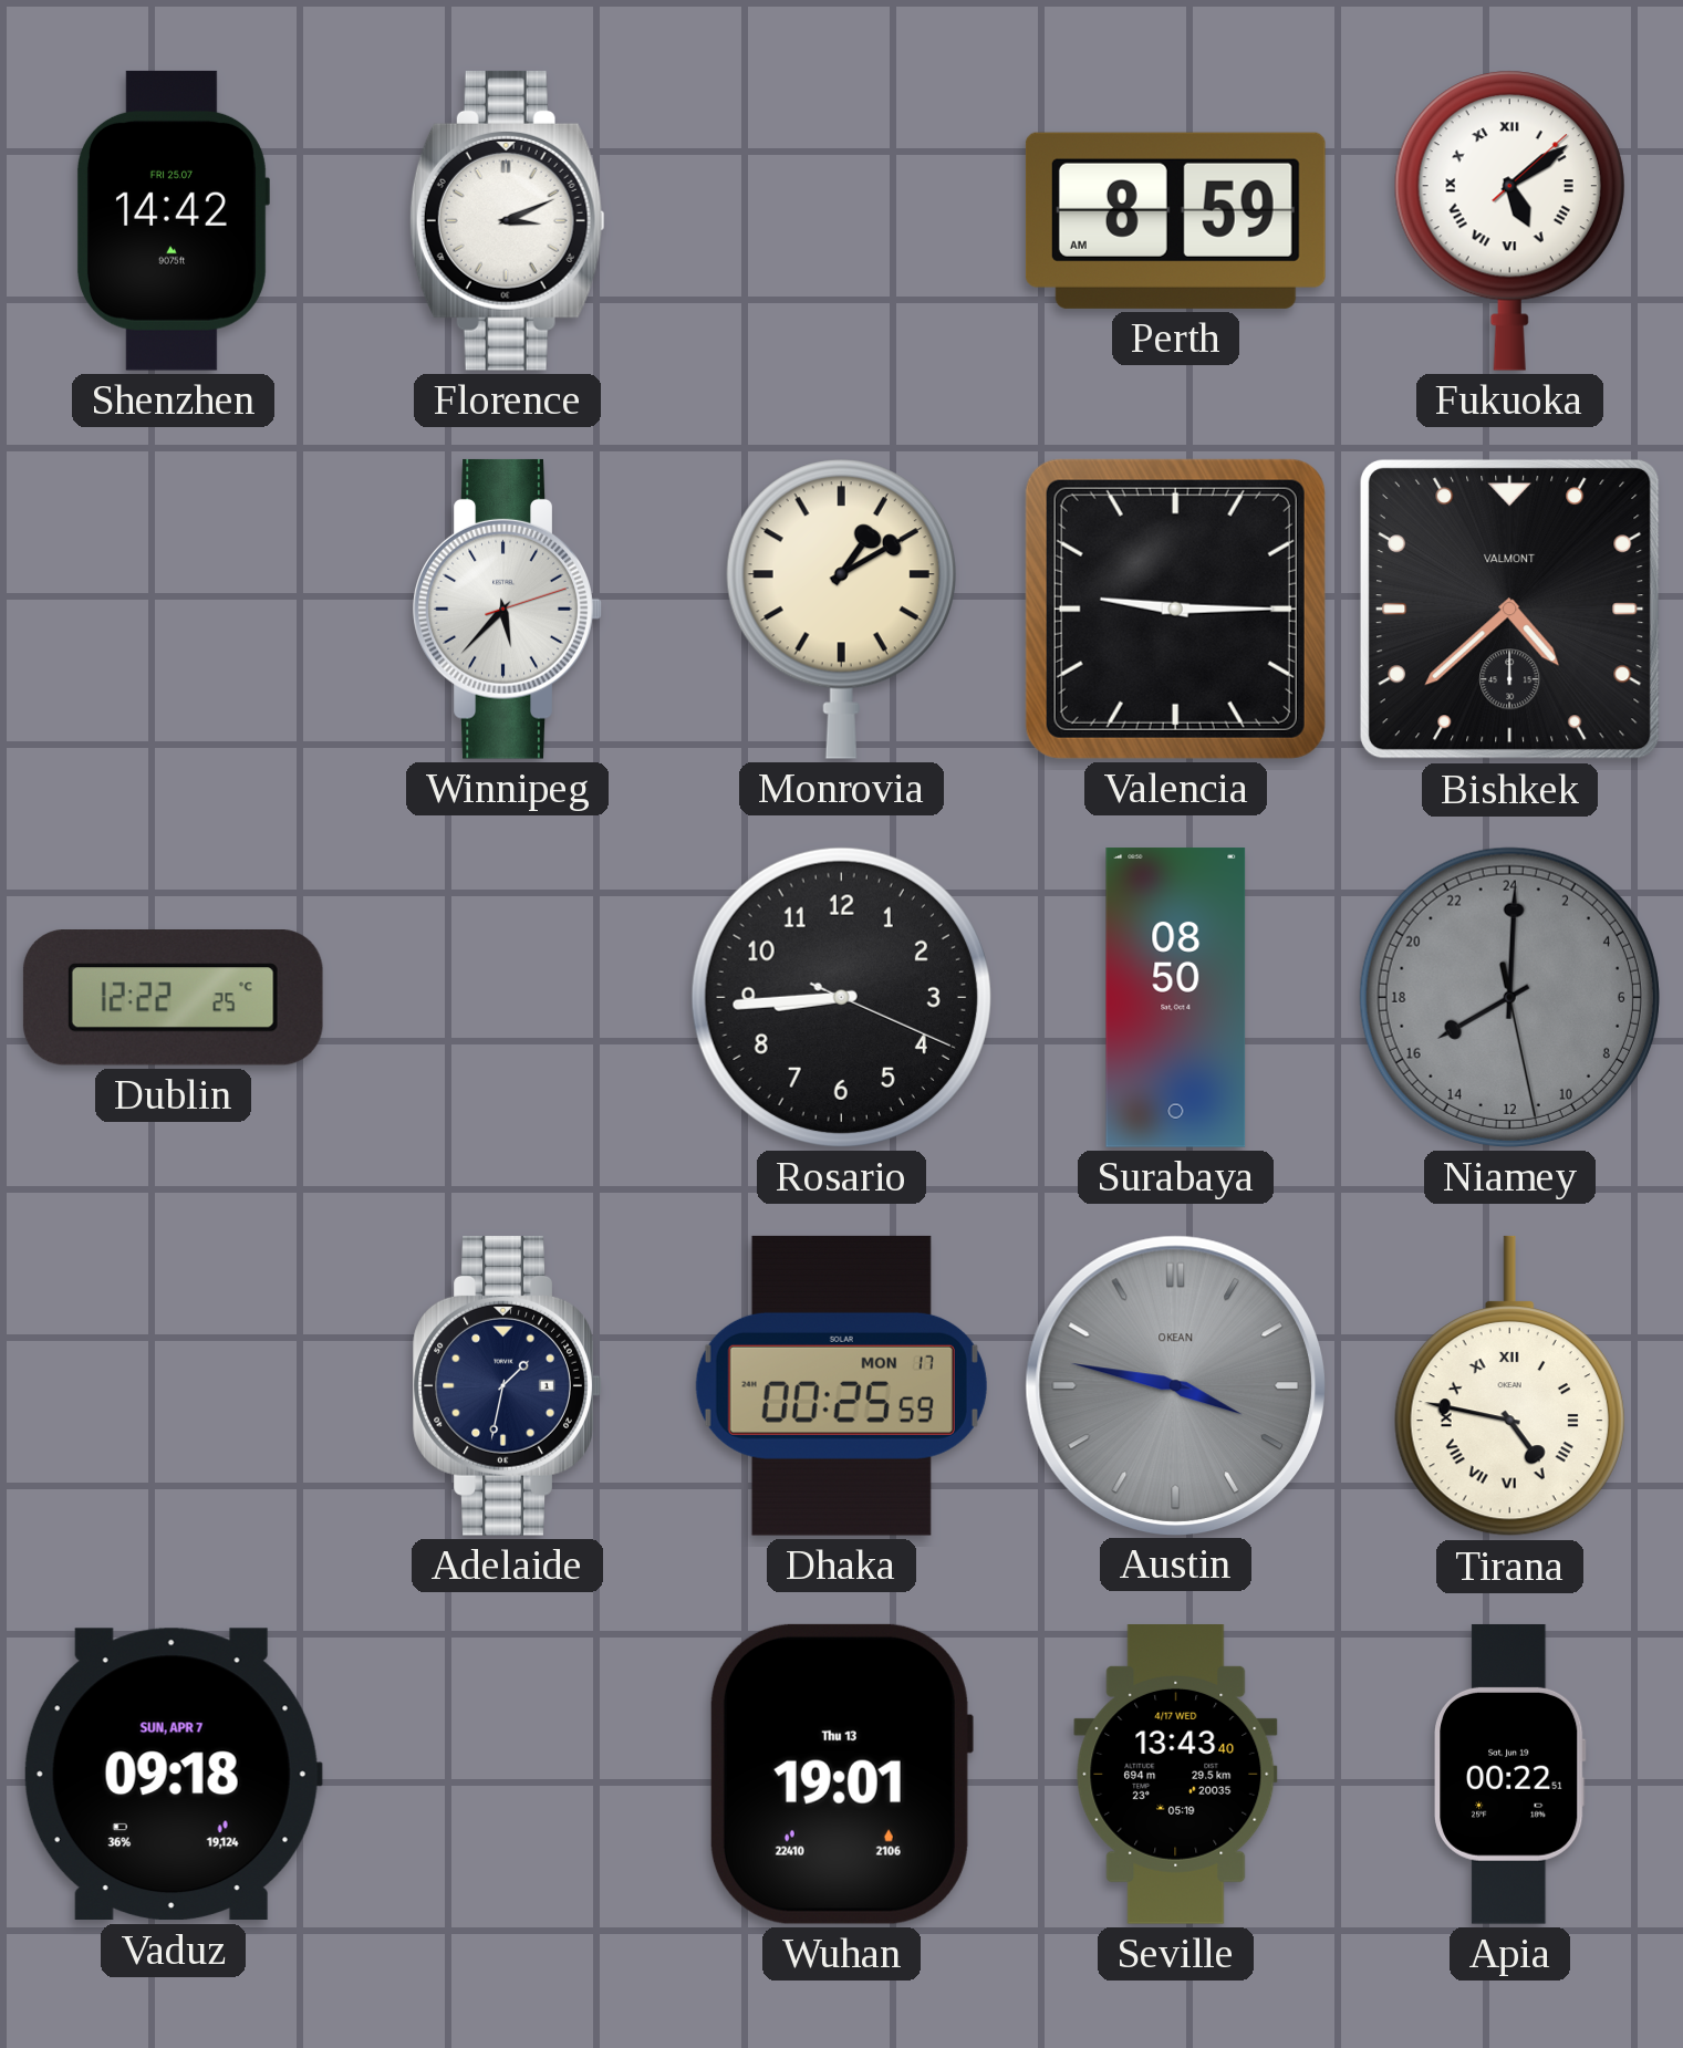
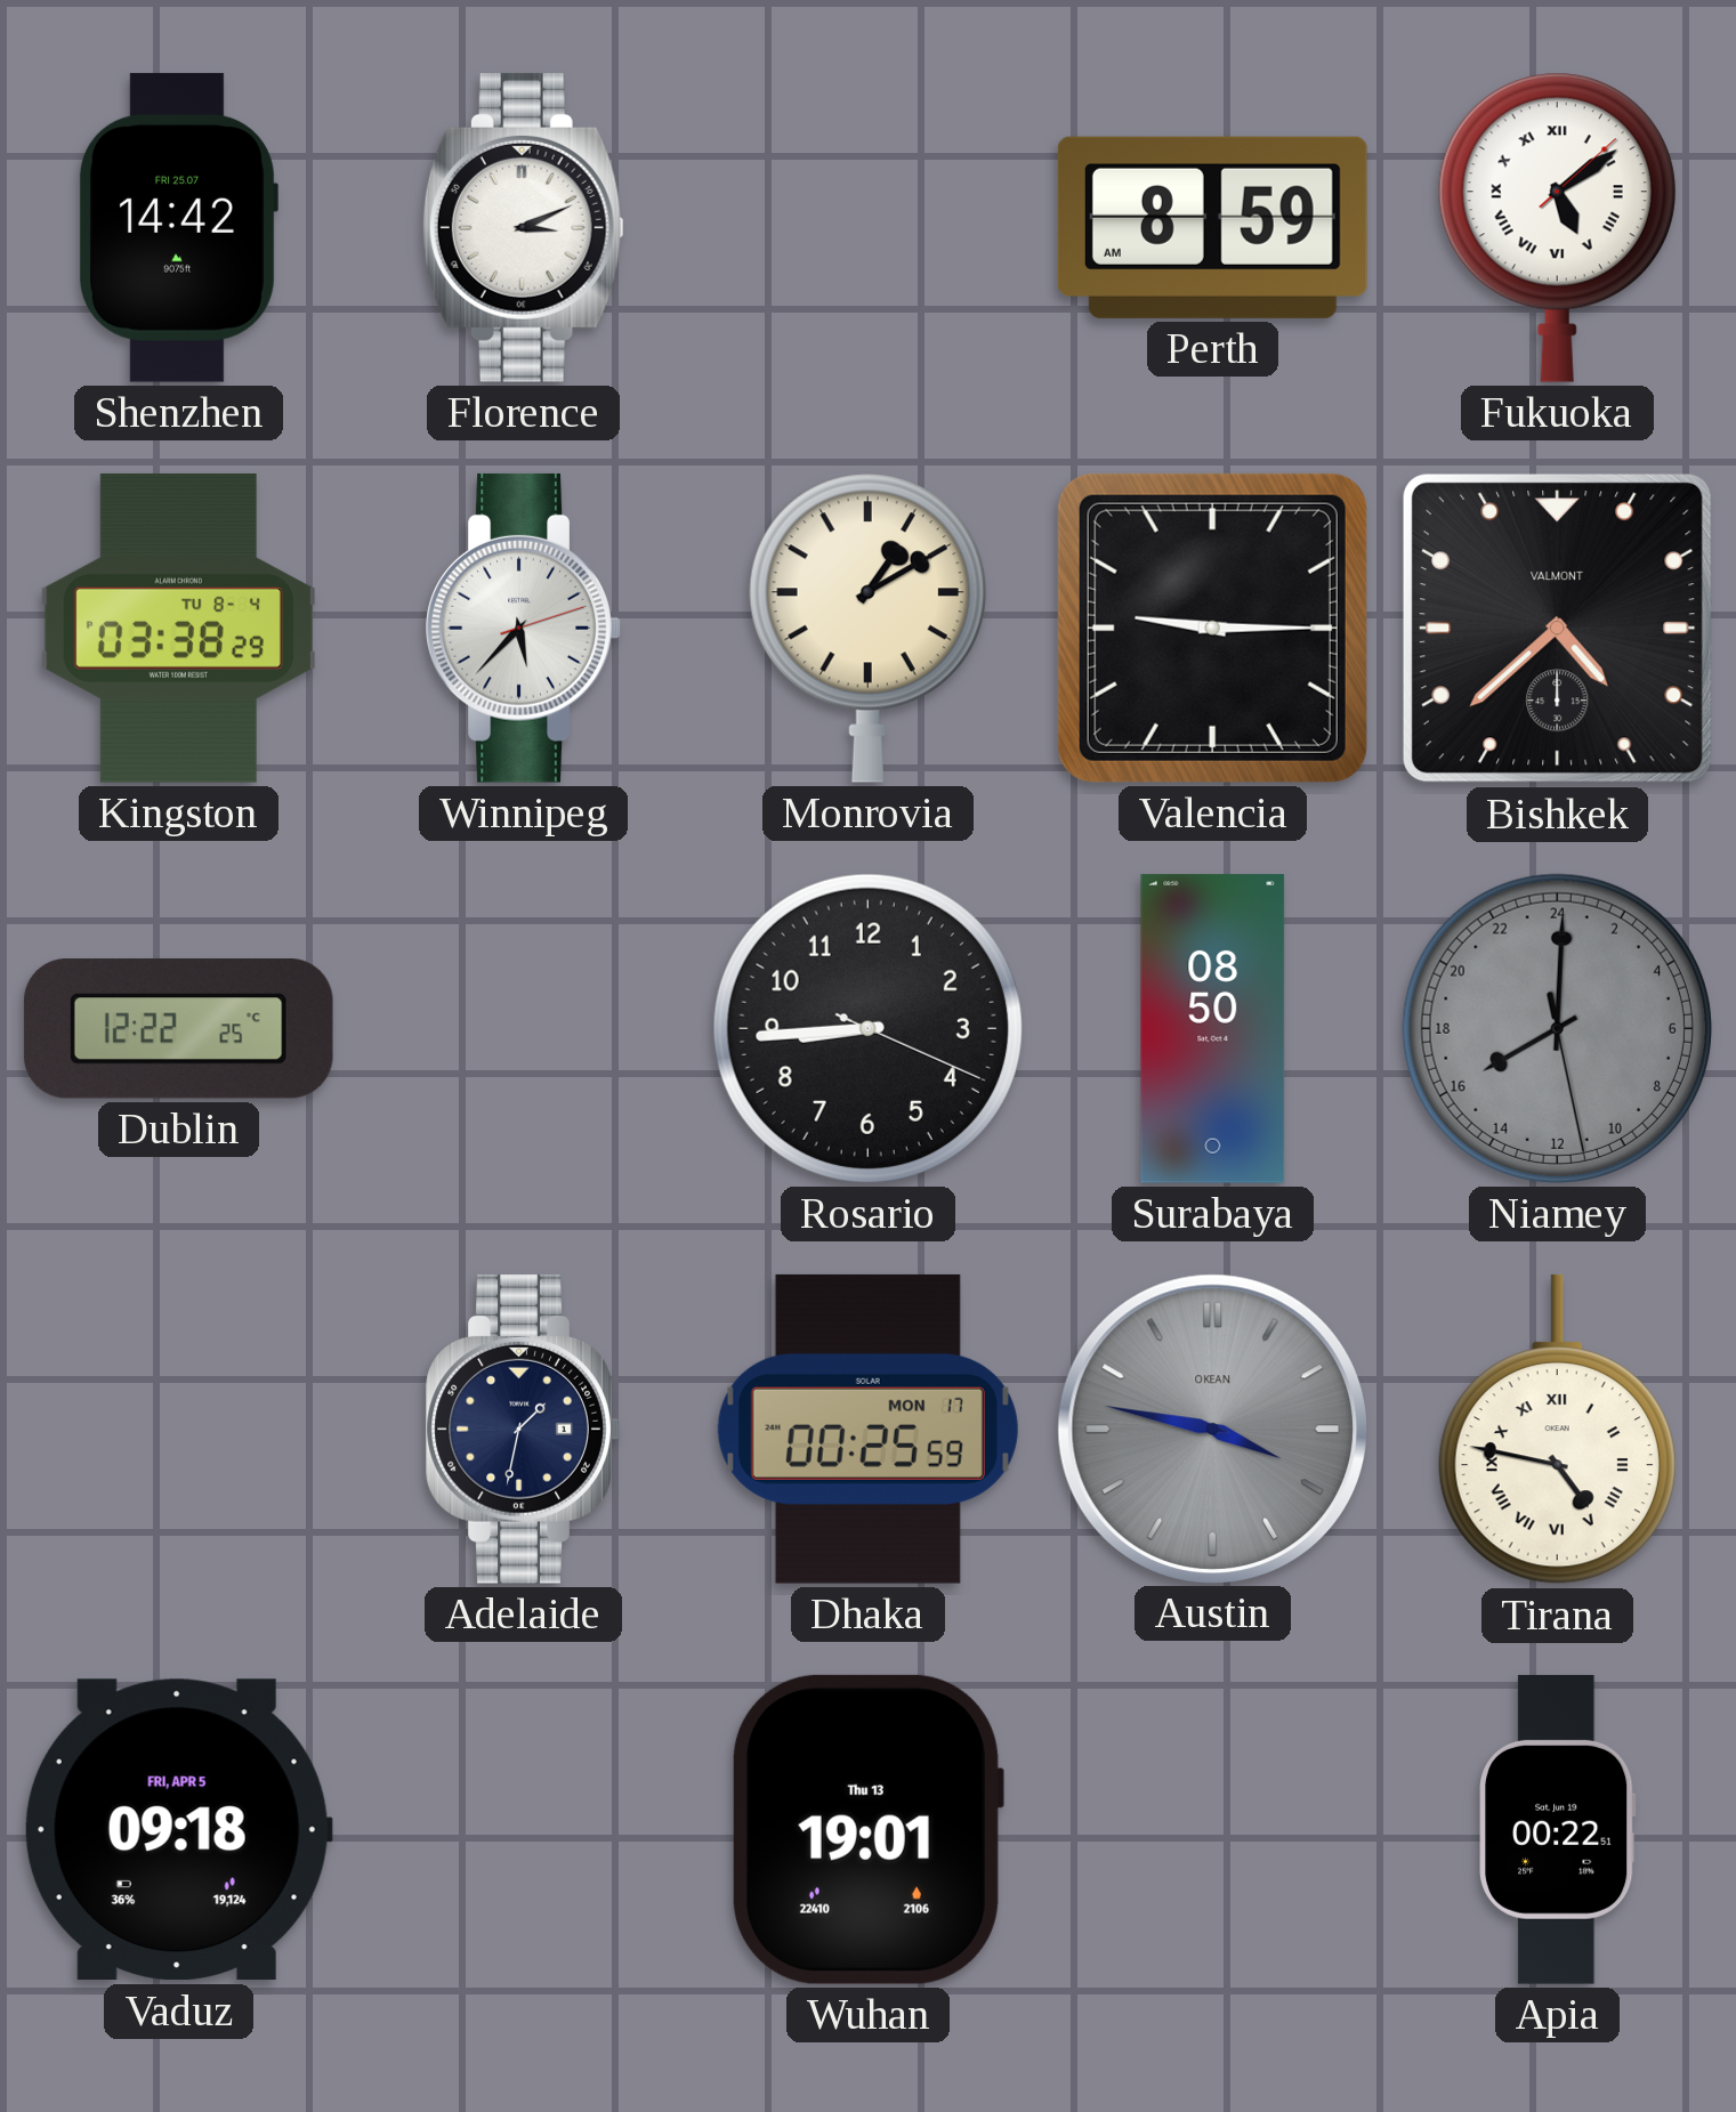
Kingston: none -> 03:38
Vaduz date: SUN, APR 7 -> FRI, APR 5
Seville: 13:43 -> none
